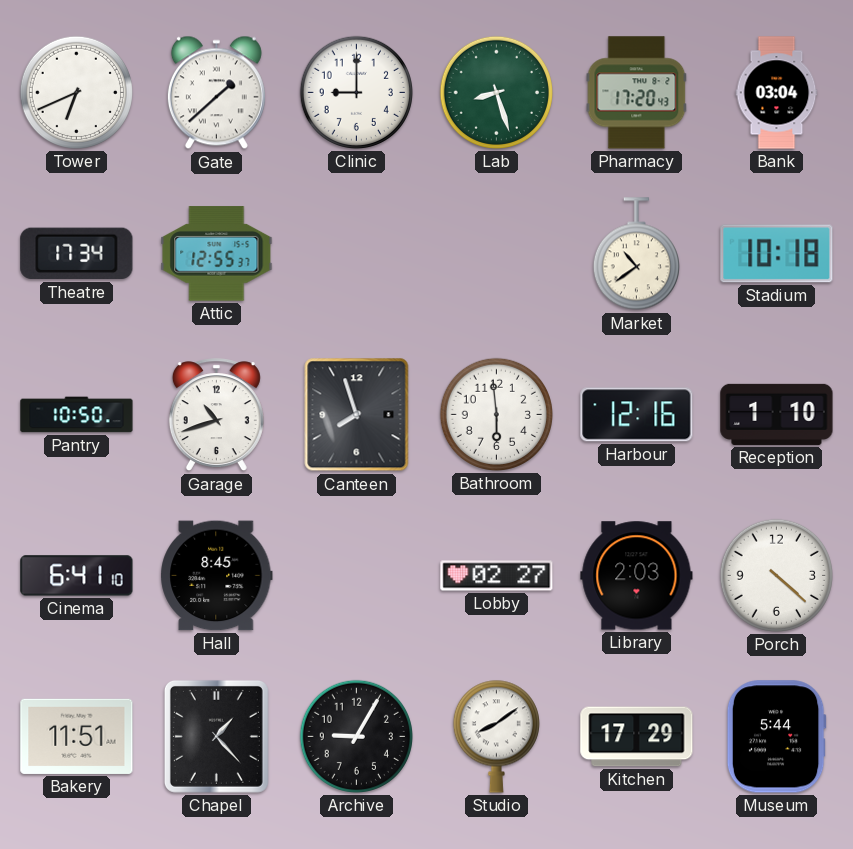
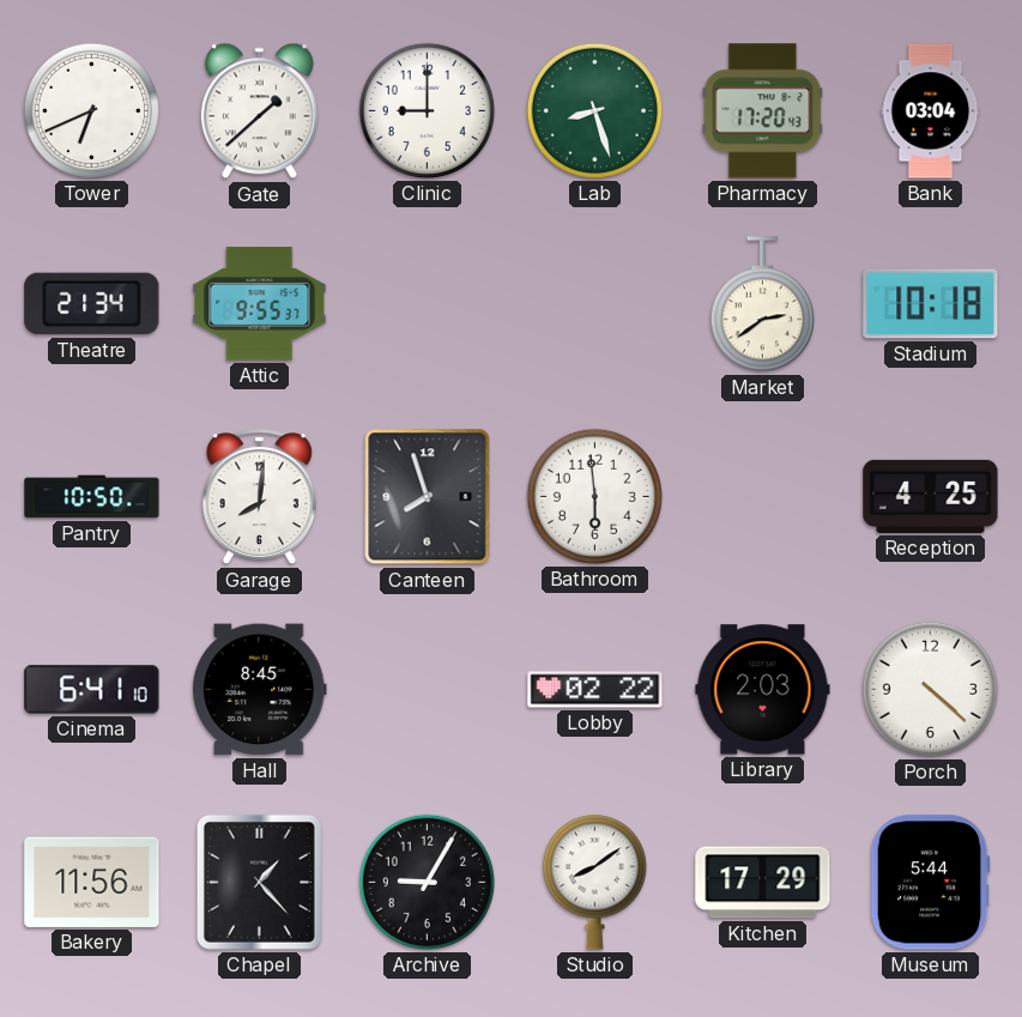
Theatre: 17:34 -> 21:34
Attic: 12:55 -> 9:55
Market: 10:39 -> 2:39
Garage: 10:42 -> 8:01
Harbour: 12:16 -> none
Reception: 1:10 -> 4:25
Lobby: 02:27 -> 02:22
Bakery: 11:51 -> 11:56
